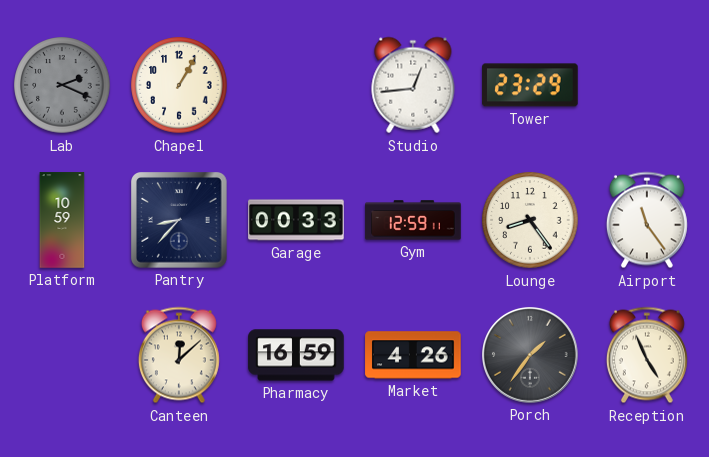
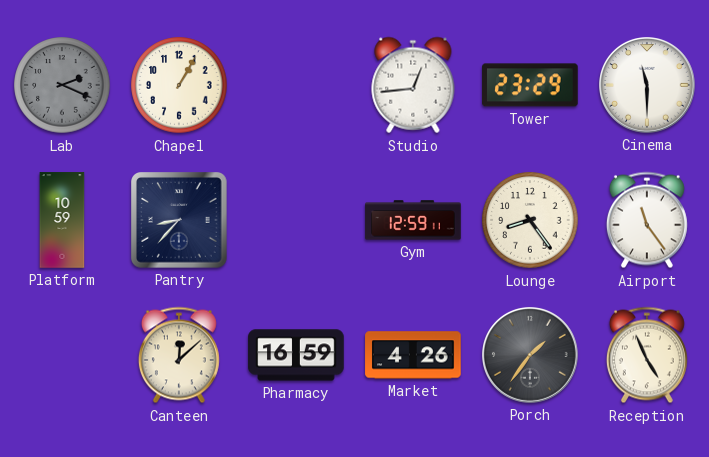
Cinema: none -> 11:30
Garage: 00:33 -> none
